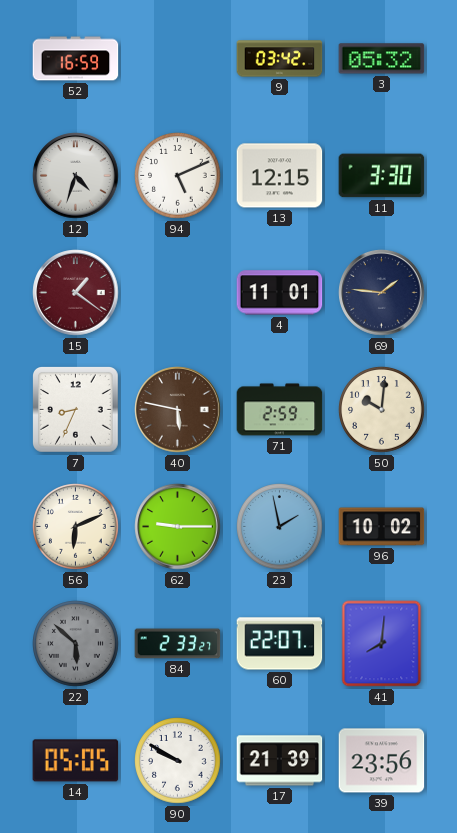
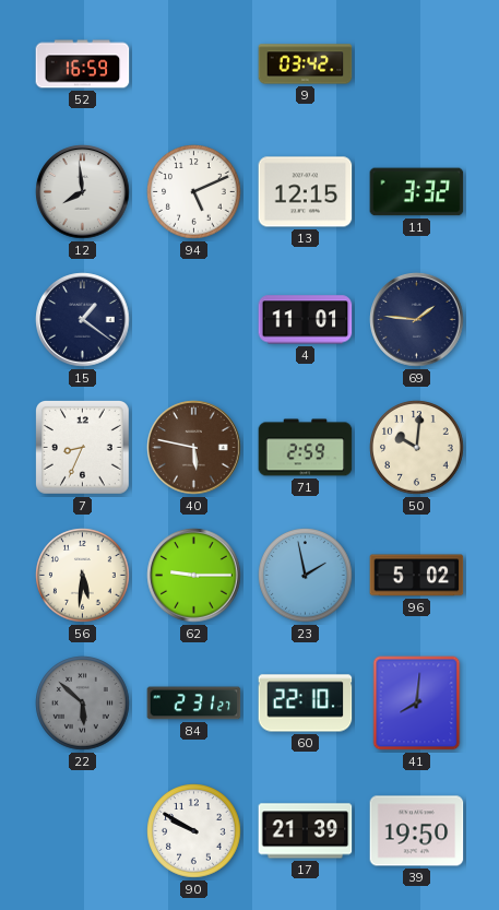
3: 05:32 -> none
12: 4:33 -> 7:59
11: 3:30 -> 3:32
15 dial: burgundy -> navy
56: 6:11 -> 5:31
96: 10:02 -> 5:02
84: 2:33 -> 2:31
60: 22:07 -> 22:10
14: 05:05 -> none
39: 23:56 -> 19:50
